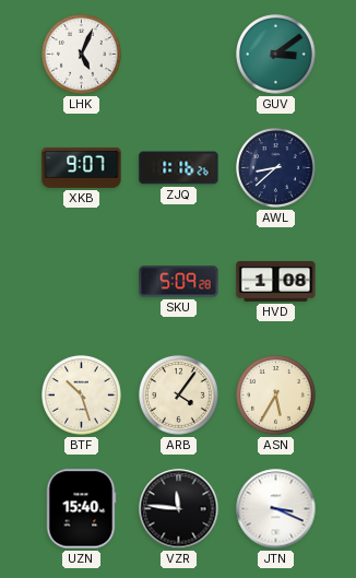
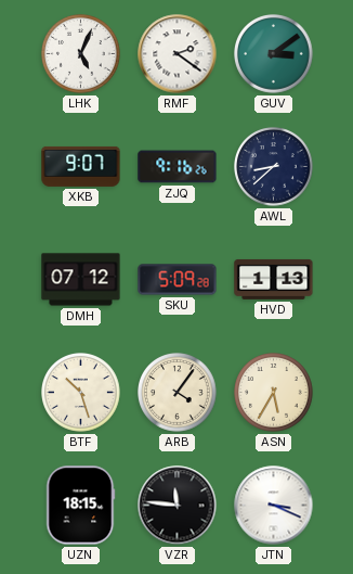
RMF: none -> 2:21
ZJQ: 1:16 -> 9:16
DMH: none -> 07:12
HVD: 1:08 -> 1:13
UZN: 15:40 -> 18:15
